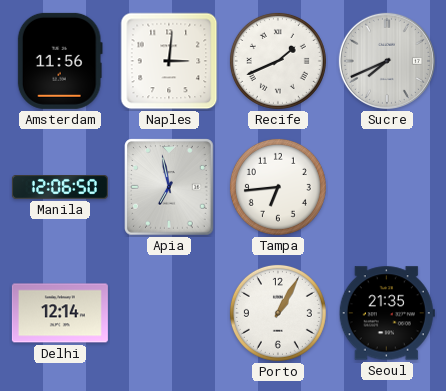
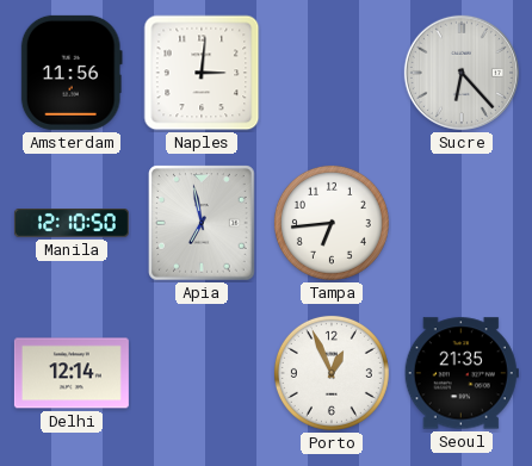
Recife: 1:41 -> none
Sucre: 7:41 -> 6:23
Manila: 12:06 -> 12:10
Porto: 1:05 -> 12:56
